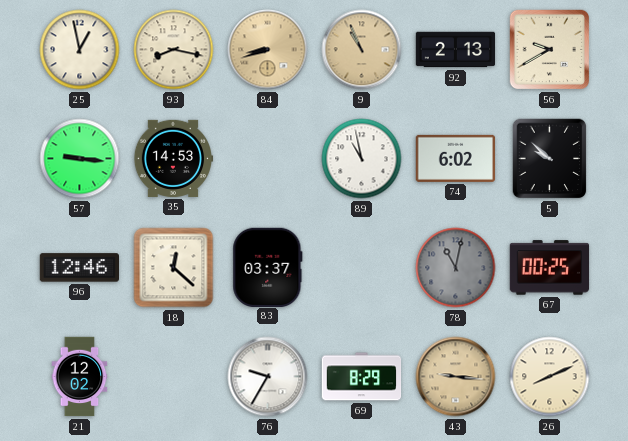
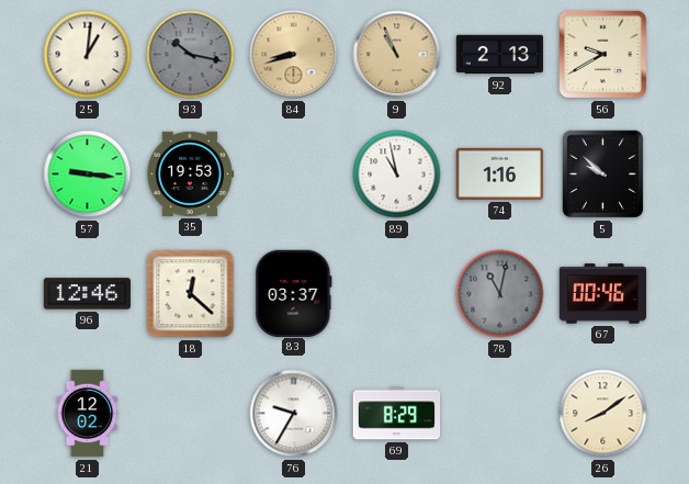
25: 12:58 -> 1:01
93: 8:17 -> 10:17
93 dial: cream -> grey
35: 14:53 -> 19:53
74: 6:02 -> 1:16
67: 00:25 -> 00:46
43: 9:16 -> none
26: 8:11 -> 8:09
